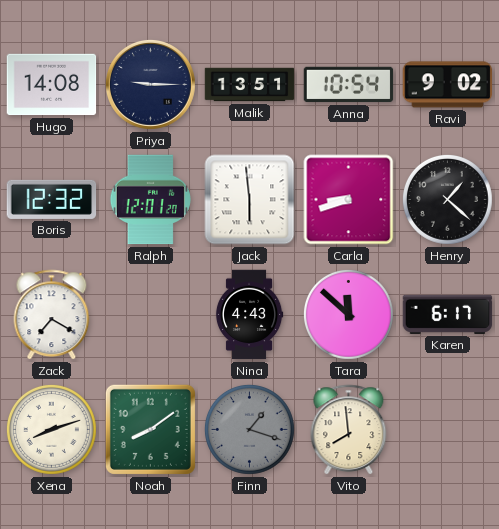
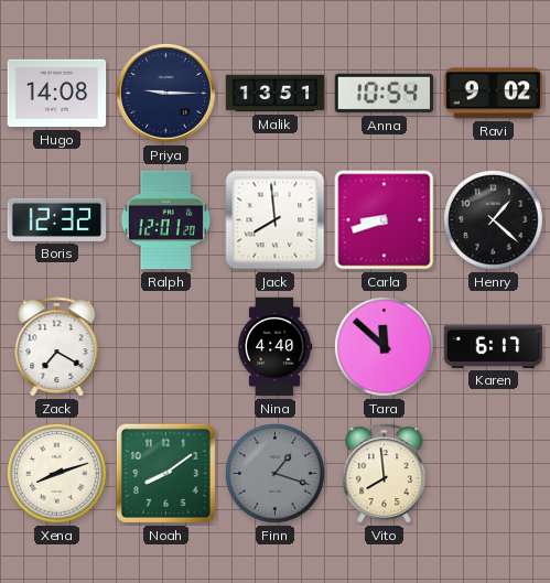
Jack: 5:59 -> 7:59
Nina: 4:43 -> 4:40
